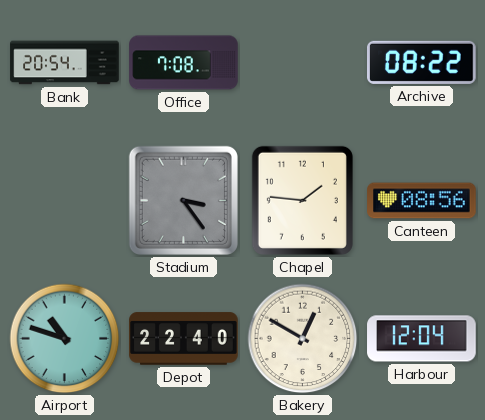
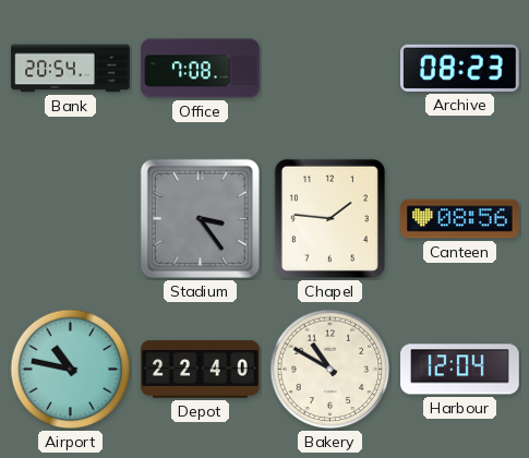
Archive: 08:22 -> 08:23
Airport: 10:48 -> 10:47
Bakery: 12:50 -> 10:50
